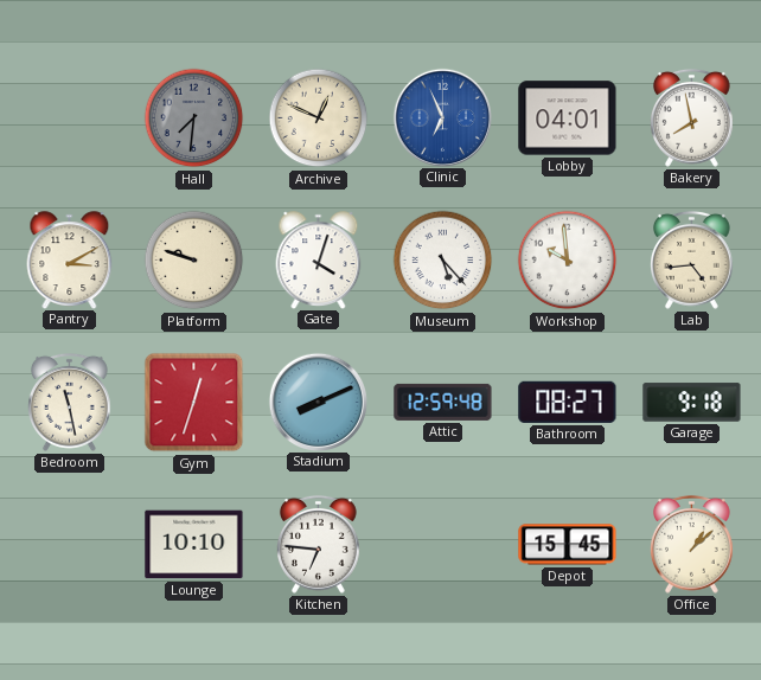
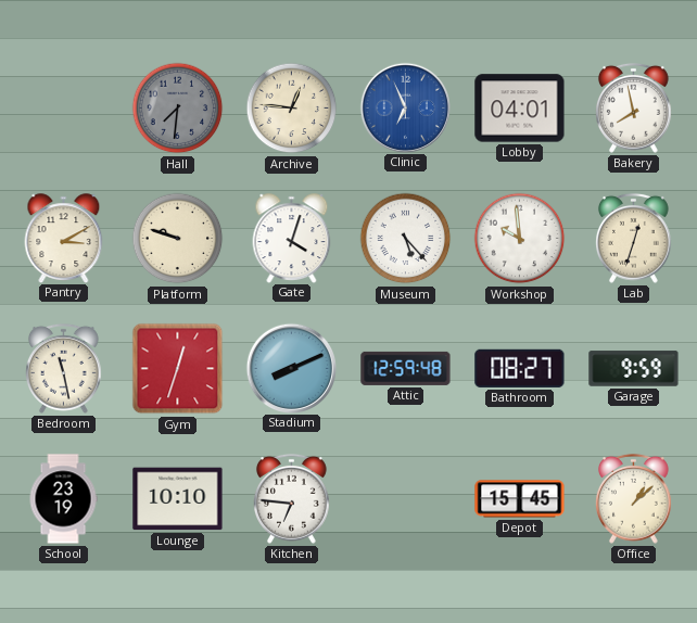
Archive: 12:49 -> 12:46
Lab: 4:44 -> 12:33
Garage: 9:18 -> 9:59
School: none -> 23:19
